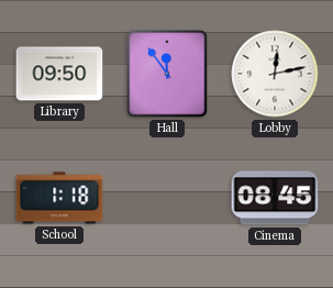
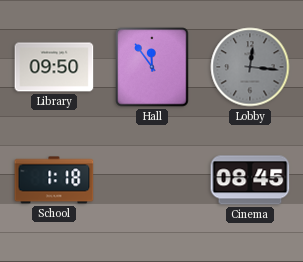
Lobby: 12:13 -> 12:16
Lobby dial: white -> grey
